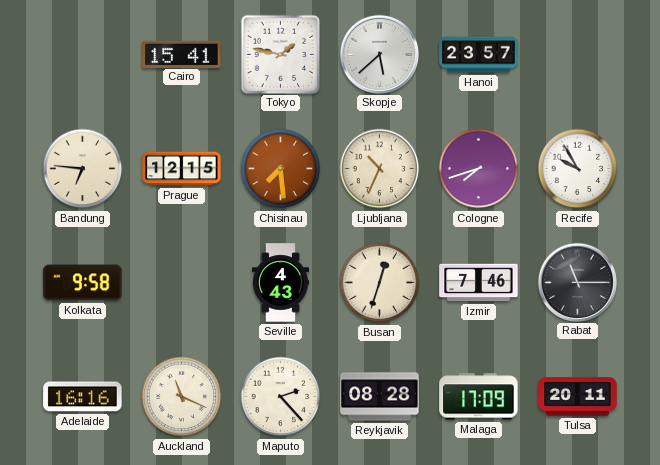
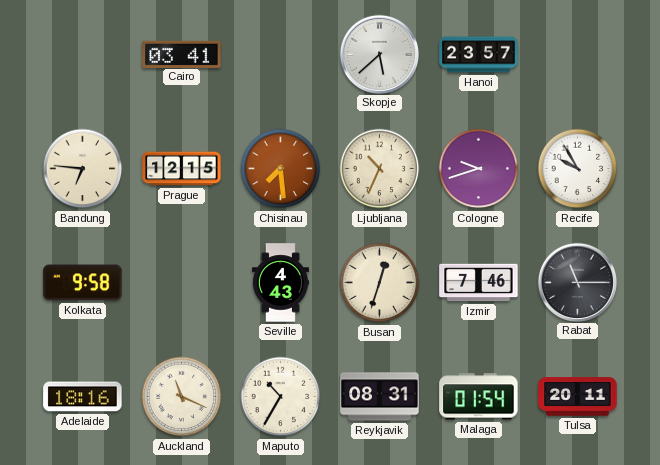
Cairo: 15:41 -> 03:41
Tokyo: 1:47 -> none
Cologne: 7:42 -> 9:42
Adelaide: 16:16 -> 18:16
Maputo: 2:23 -> 10:35
Reykjavik: 08:28 -> 08:31
Malaga: 17:09 -> 01:54
